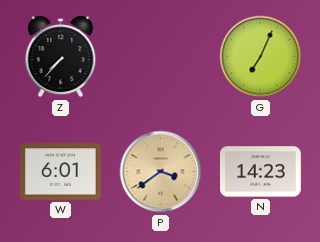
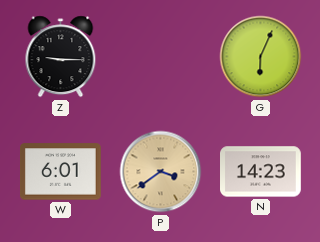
Z: 7:37 -> 9:15
G: 7:04 -> 6:04
